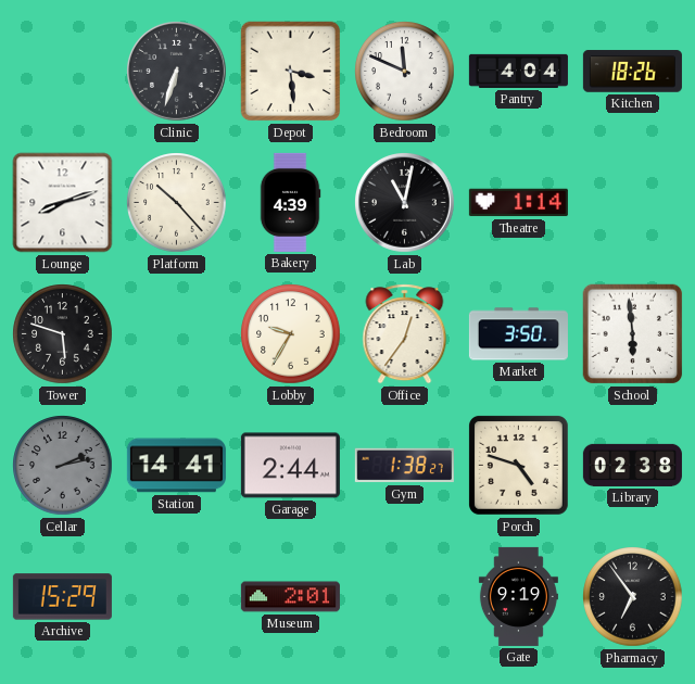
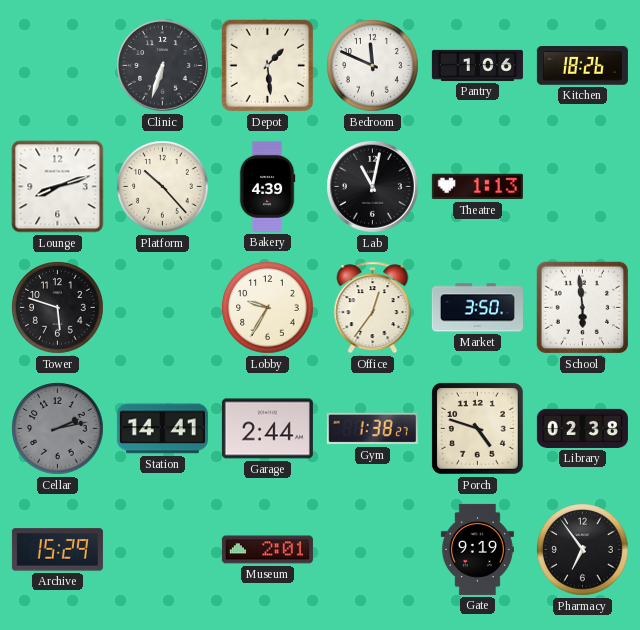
Depot: 3:29 -> 1:29
Pantry: 4:04 -> 1:06
Theatre: 1:14 -> 1:13
